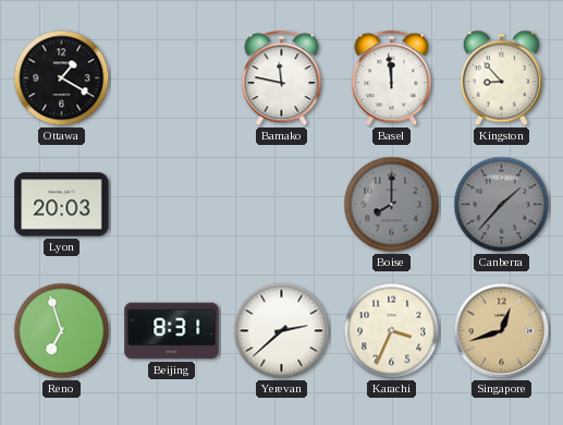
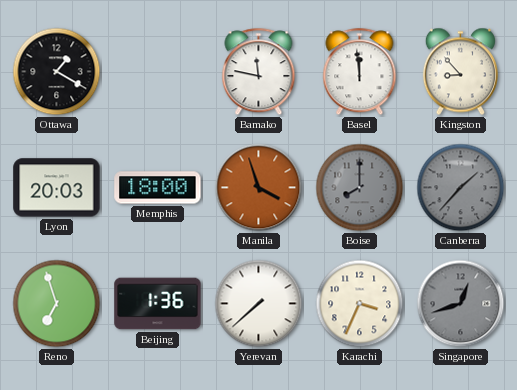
Memphis: none -> 18:00
Manila: none -> 3:57
Beijing: 8:31 -> 1:36
Yerevan: 2:38 -> 7:38
Singapore dial: champagne -> grey
